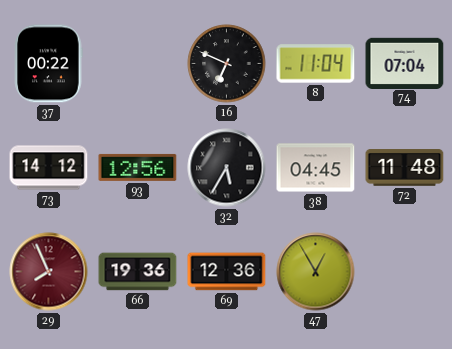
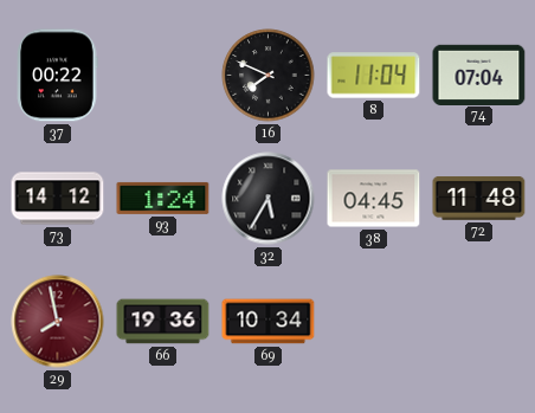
16: 6:49 -> 7:49
93: 12:56 -> 1:24
29: 7:56 -> 7:58
69: 12:36 -> 10:34
47: 12:55 -> none
